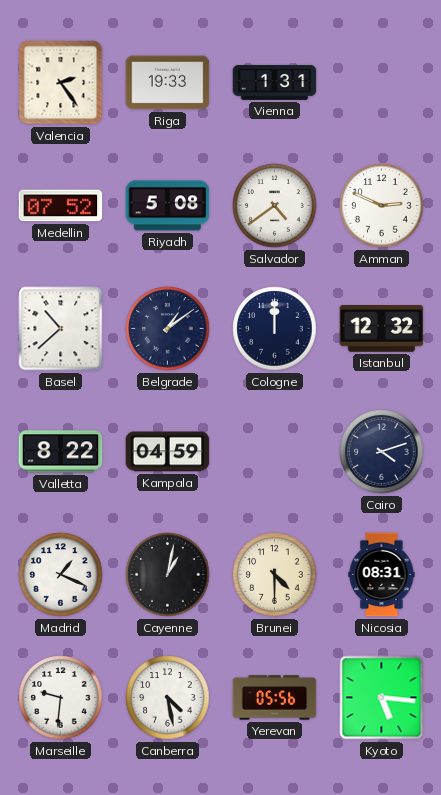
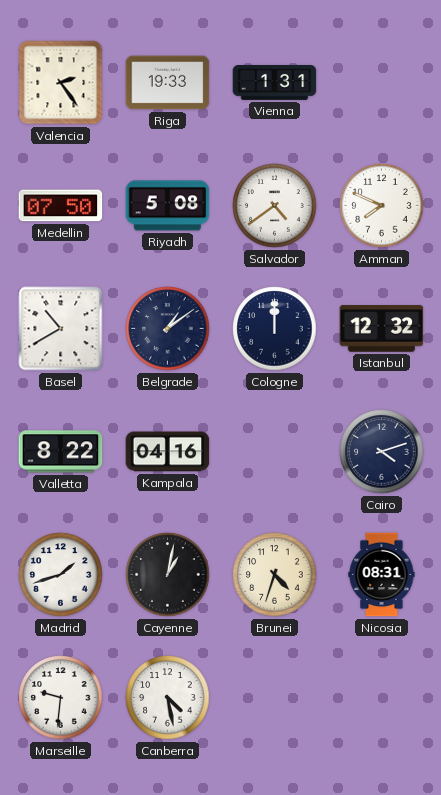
Medellin: 07:52 -> 07:50
Amman: 2:49 -> 7:49
Basel: 10:38 -> 10:40
Kampala: 04:59 -> 04:16
Madrid: 1:19 -> 1:42
Brunei: 4:30 -> 4:33
Yerevan: 05:56 -> none
Kyoto: 5:16 -> none
